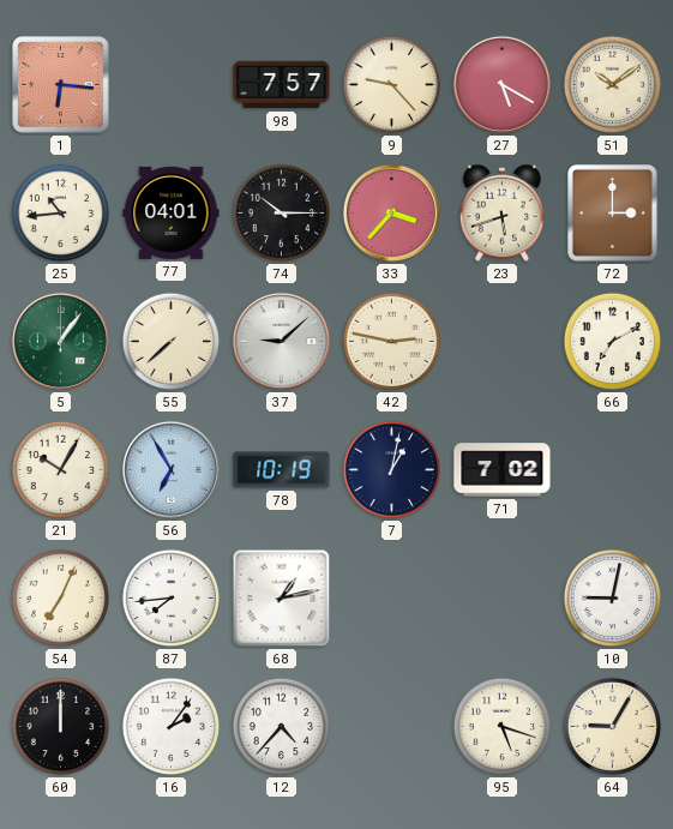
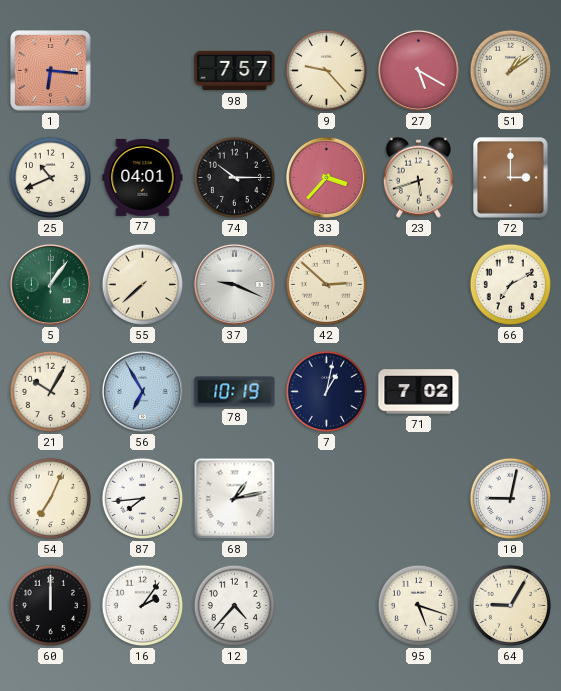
51: 10:09 -> 1:09
25: 10:44 -> 10:41
37: 9:08 -> 9:19
42: 2:47 -> 2:52
